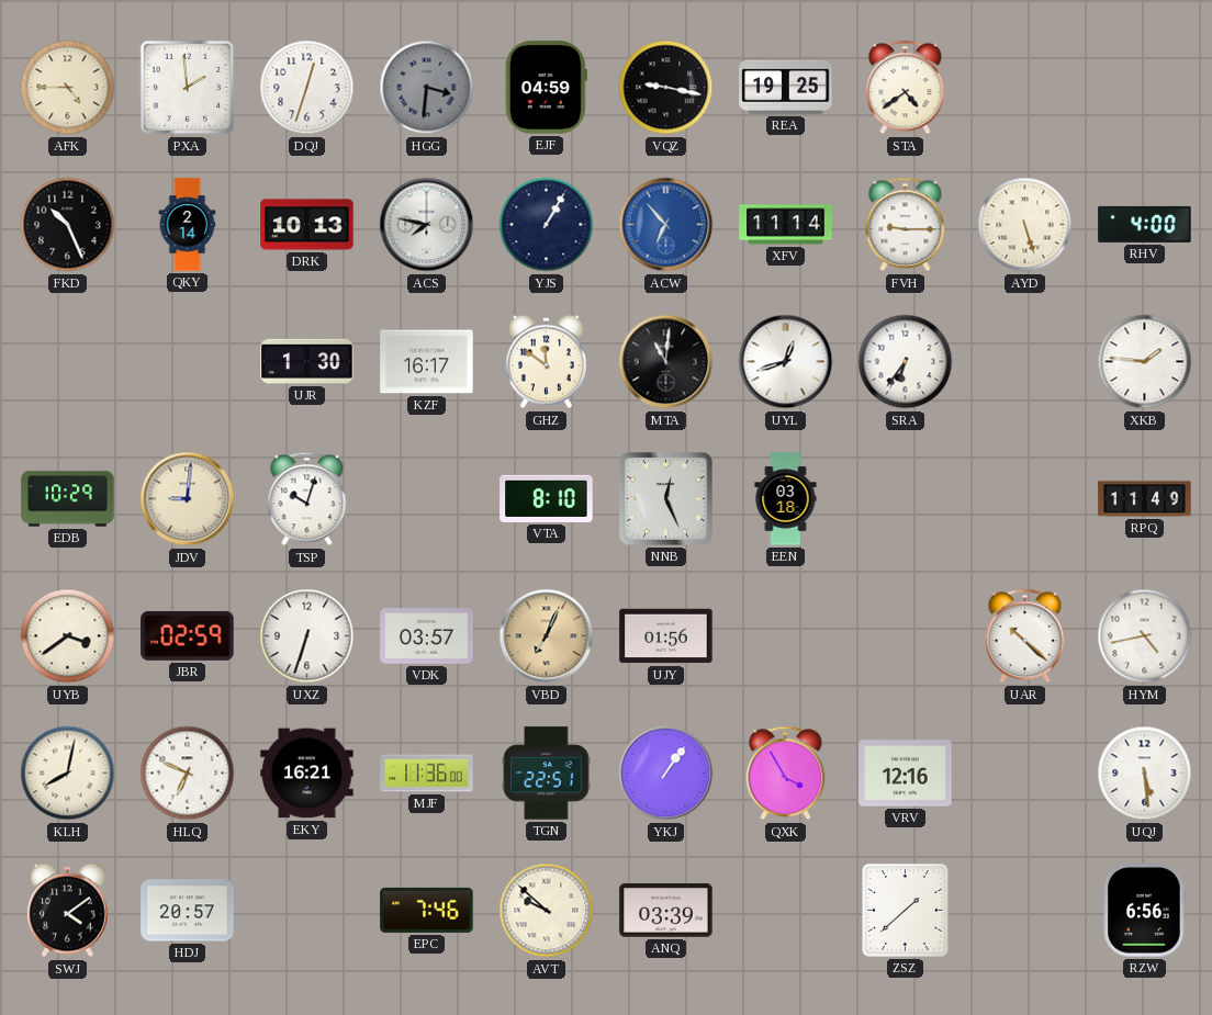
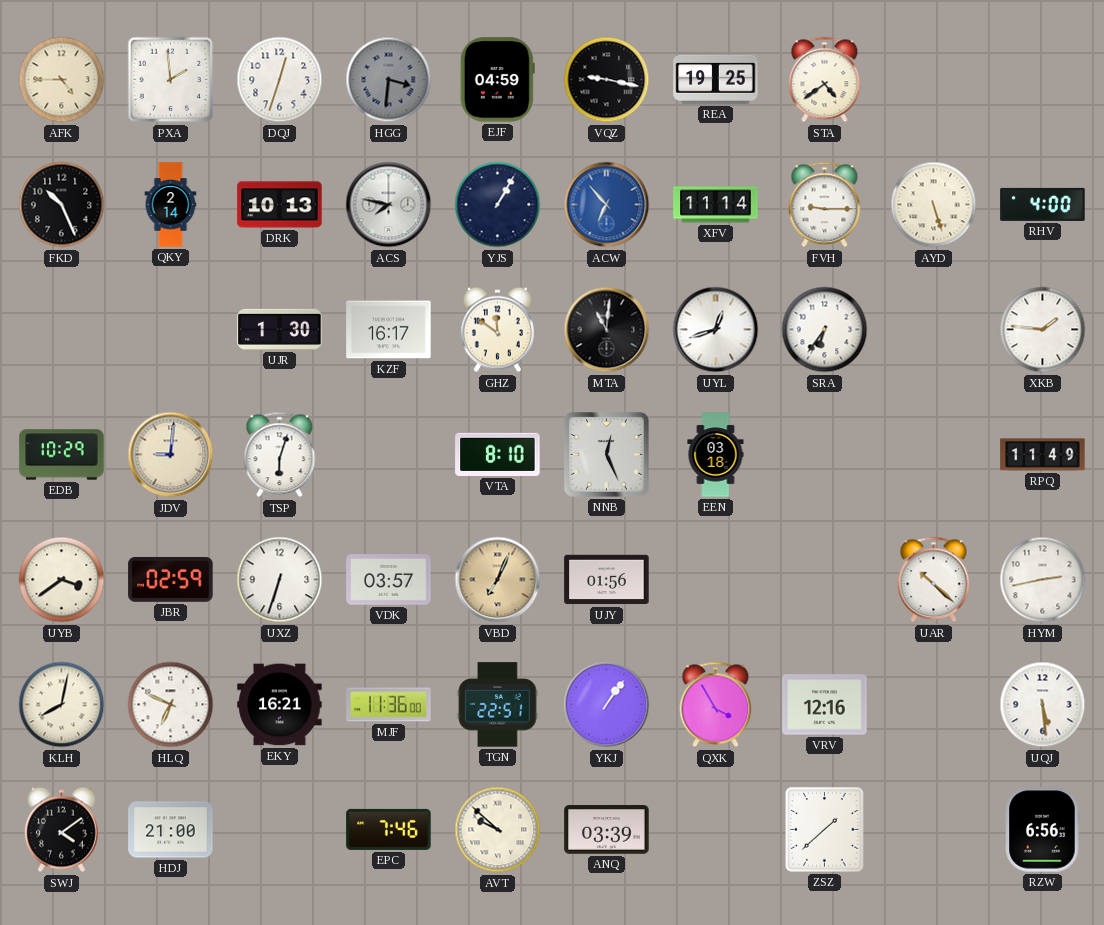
TSP: 10:03 -> 6:03
HYM: 4:43 -> 2:43
HDJ: 20:57 -> 21:00
